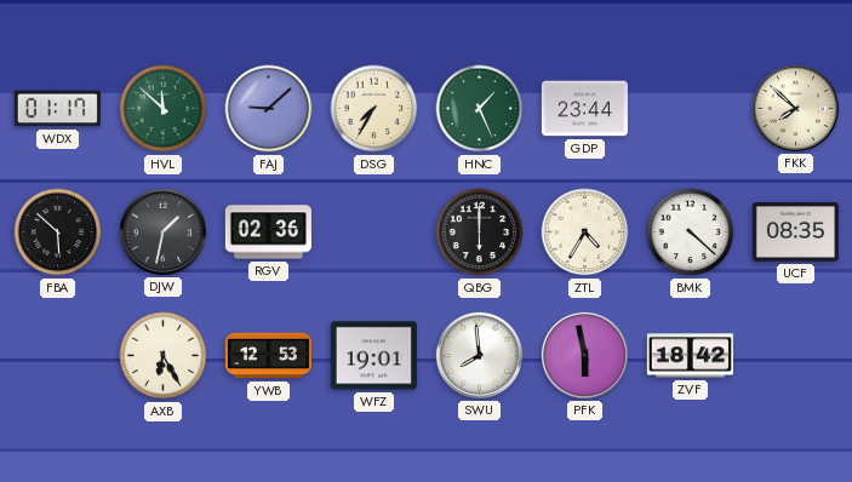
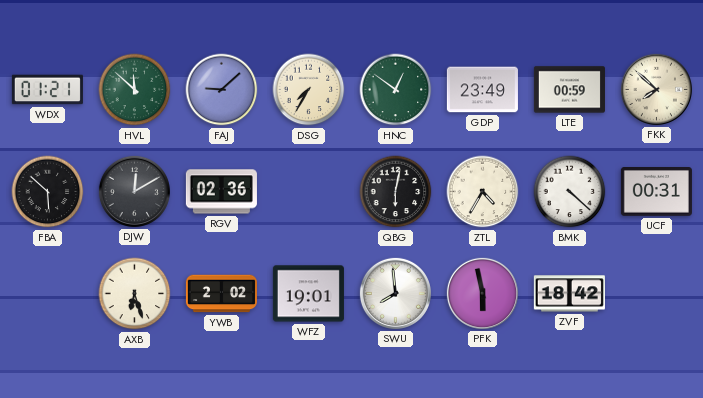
WDX: 01:17 -> 01:21
HNC: 1:26 -> 12:51
GDP: 23:44 -> 23:49
LTE: none -> 00:59
DJW: 1:32 -> 12:10
QBG: 6:00 -> 6:02
UCF: 08:35 -> 00:31
AXB: 6:25 -> 6:27
YWB: 12:53 -> 2:02
